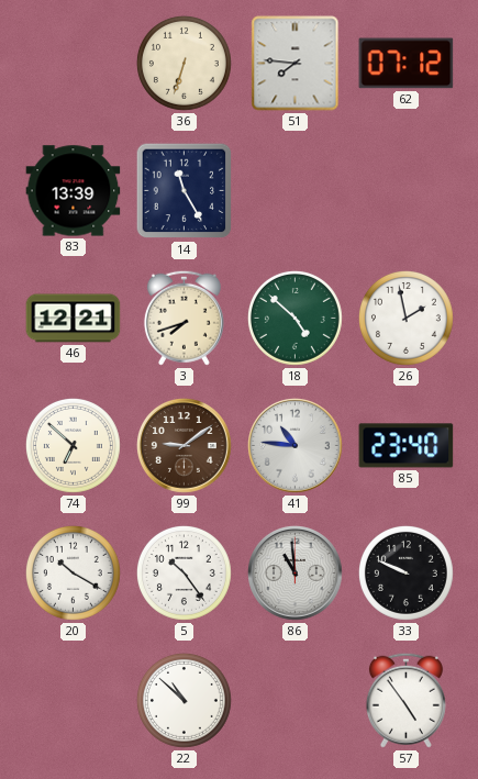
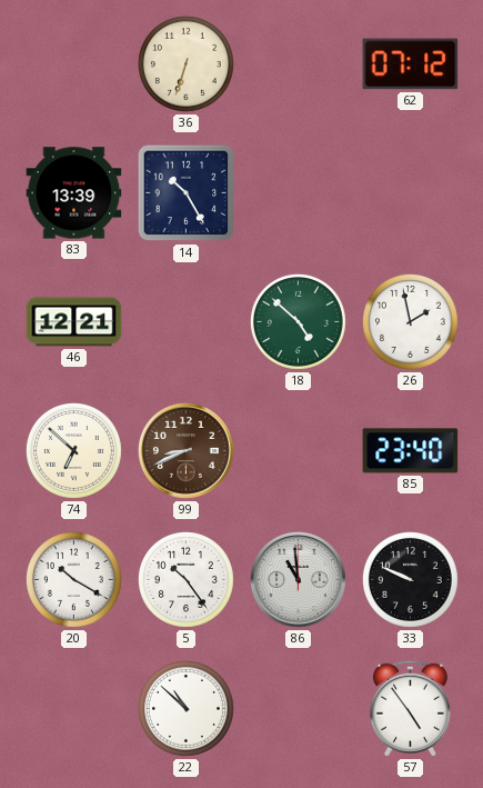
51: 7:46 -> none
14: 11:25 -> 10:25
3: 7:42 -> none
99: 9:09 -> 8:41
41: 10:46 -> none
